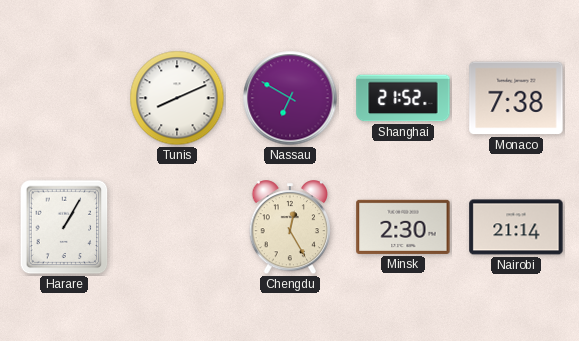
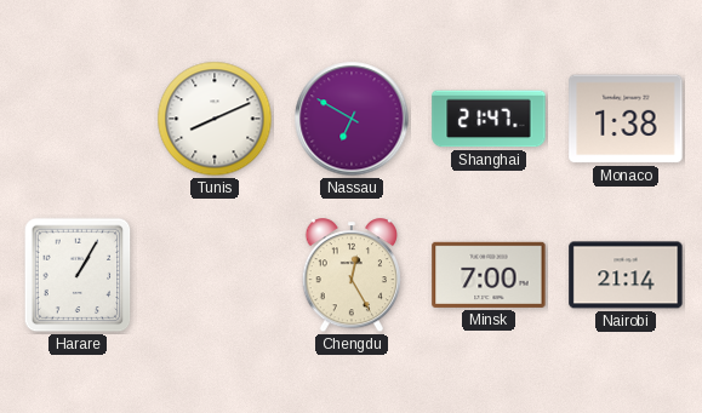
Shanghai: 21:52 -> 21:47
Monaco: 7:38 -> 1:38
Minsk: 2:30 -> 7:00
